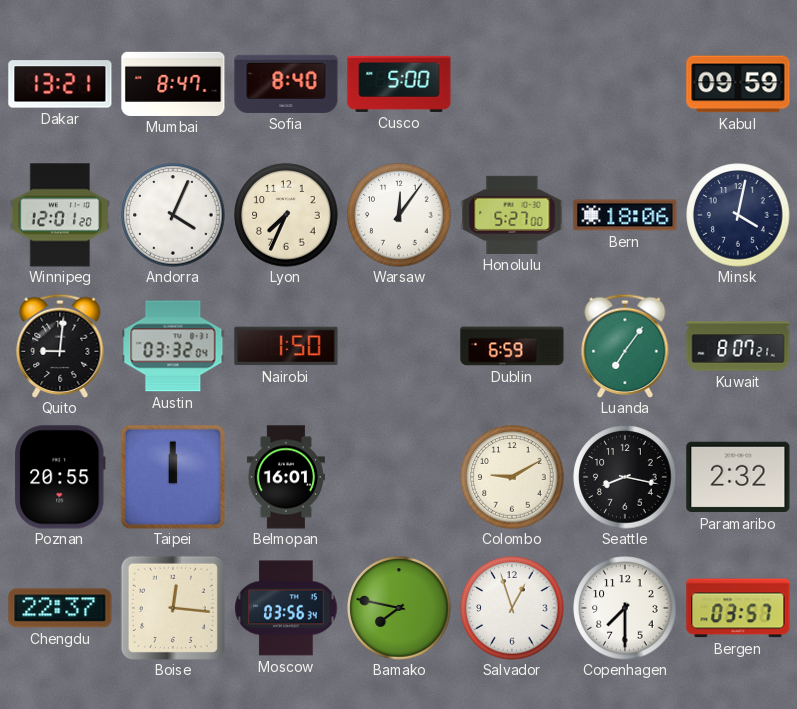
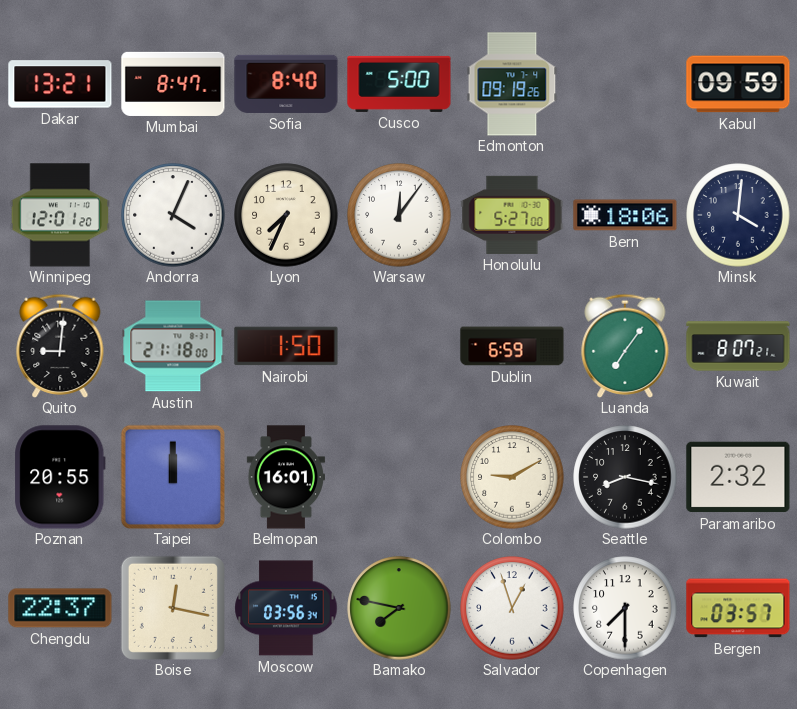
Edmonton: none -> 09:19
Minsk: 4:02 -> 4:01
Austin: 03:32 -> 21:18
Boise: 12:16 -> 12:17
